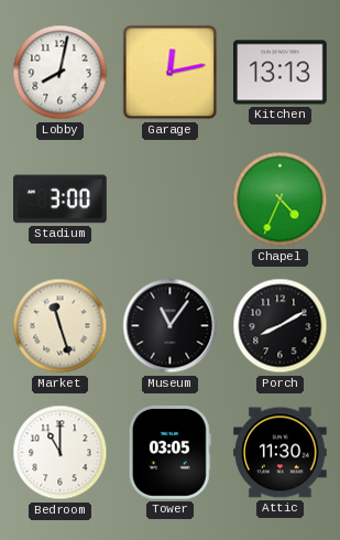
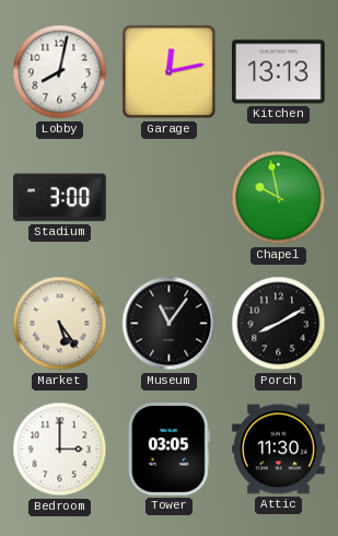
Chapel: 4:34 -> 9:58
Market: 11:27 -> 5:24
Bedroom: 11:00 -> 3:00
